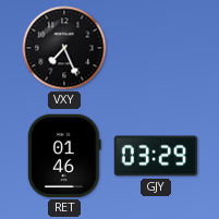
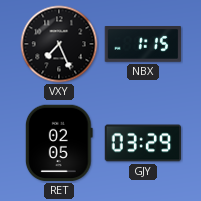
NBX: none -> 1:15
RET: 01:46 -> 02:05
